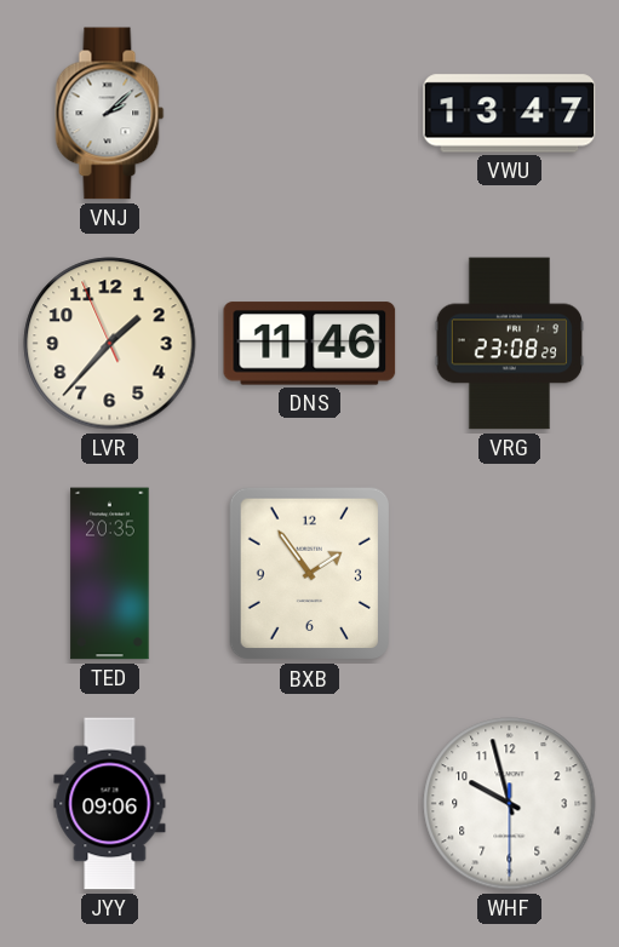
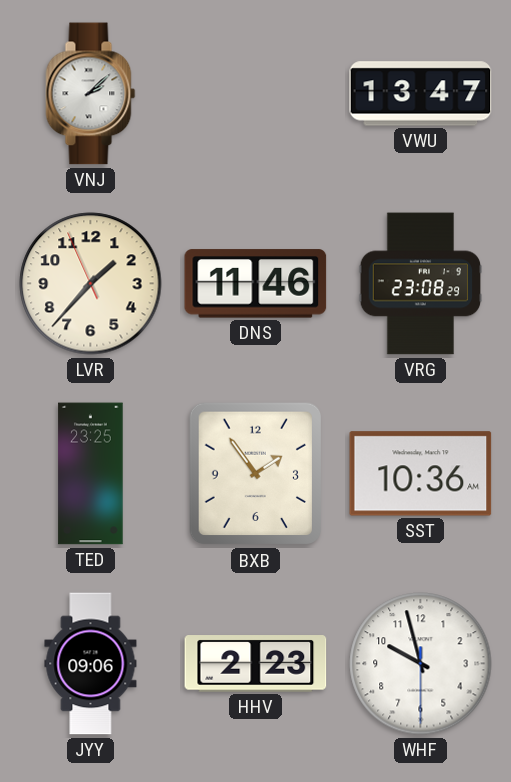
TED: 20:35 -> 23:25
SST: none -> 10:36
HHV: none -> 2:23
